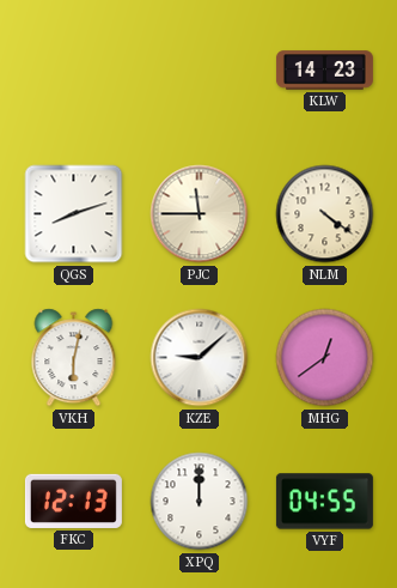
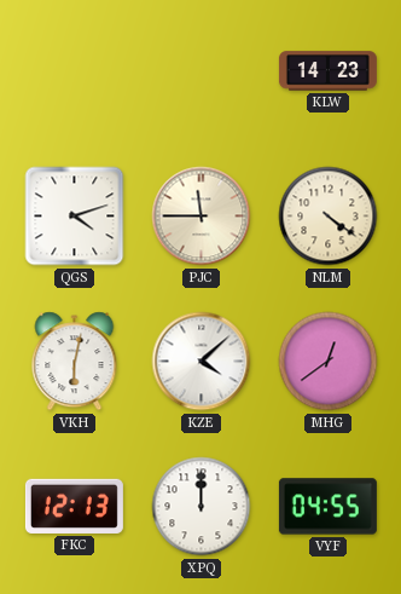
QGS: 8:12 -> 4:12
KZE: 9:08 -> 4:08
